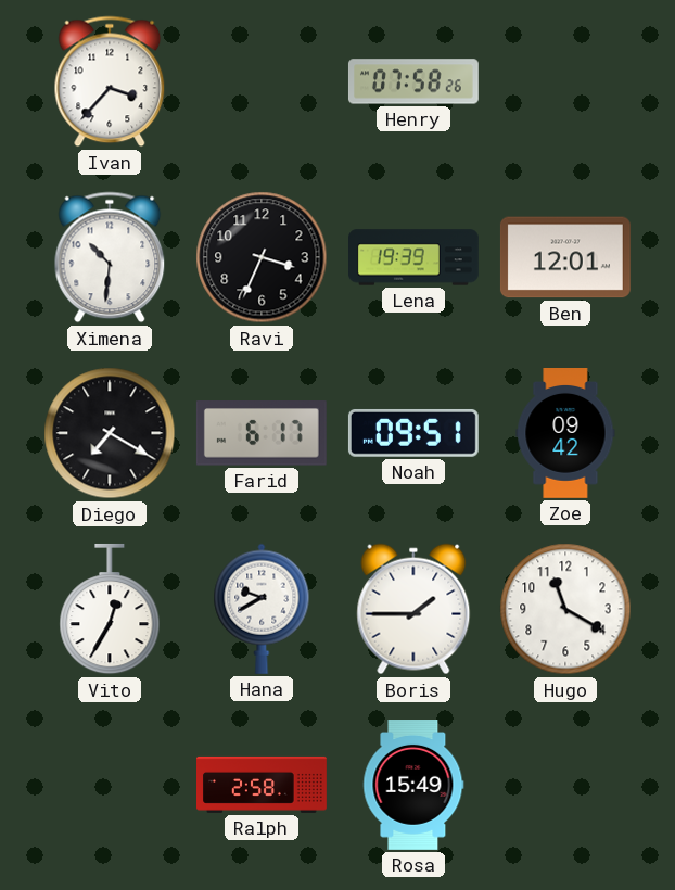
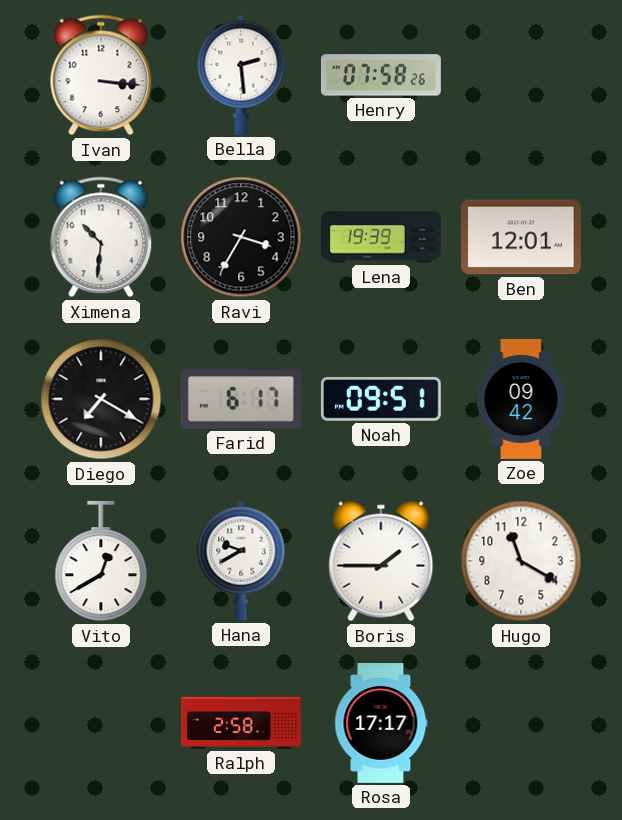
Ivan: 3:37 -> 3:16
Bella: none -> 2:29
Ravi: 3:34 -> 3:35
Vito: 12:35 -> 12:40
Rosa: 15:49 -> 17:17
